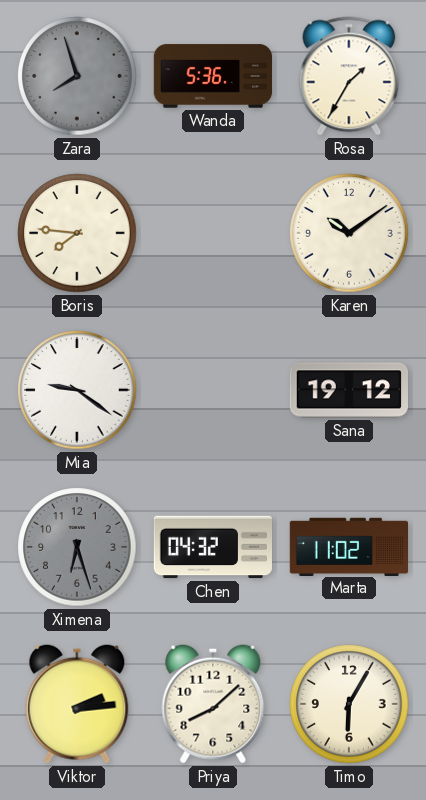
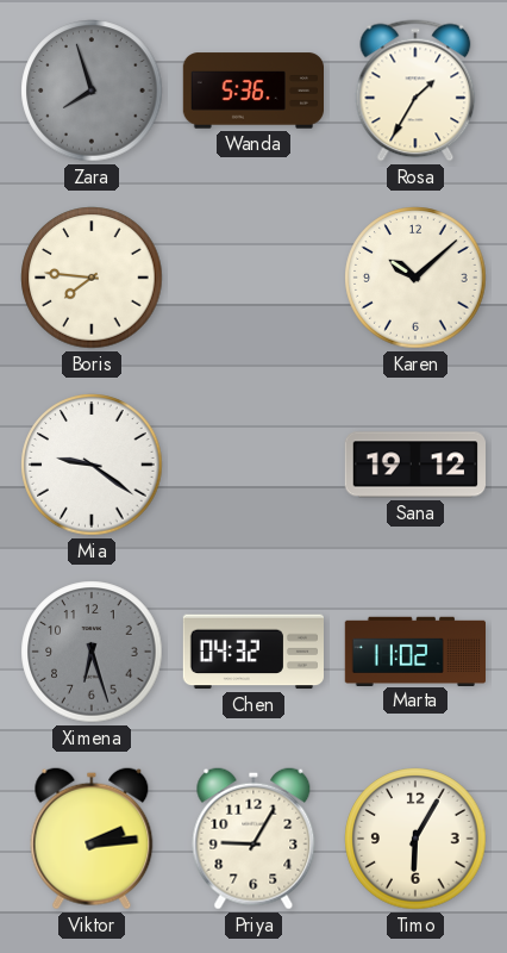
Karen: 10:09 -> 10:08
Priya: 8:08 -> 9:05
